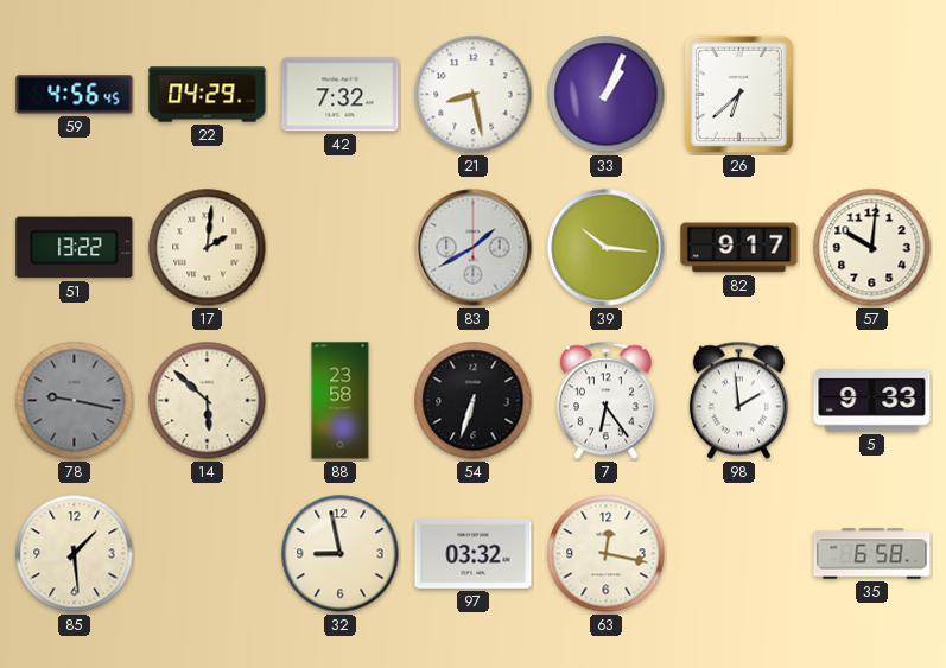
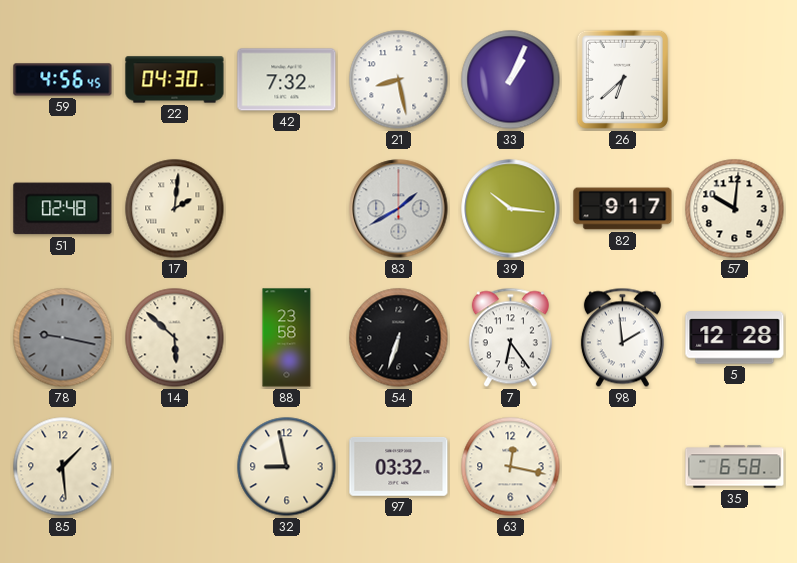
22: 04:29 -> 04:30
51: 13:22 -> 02:48
5: 9:33 -> 12:28
